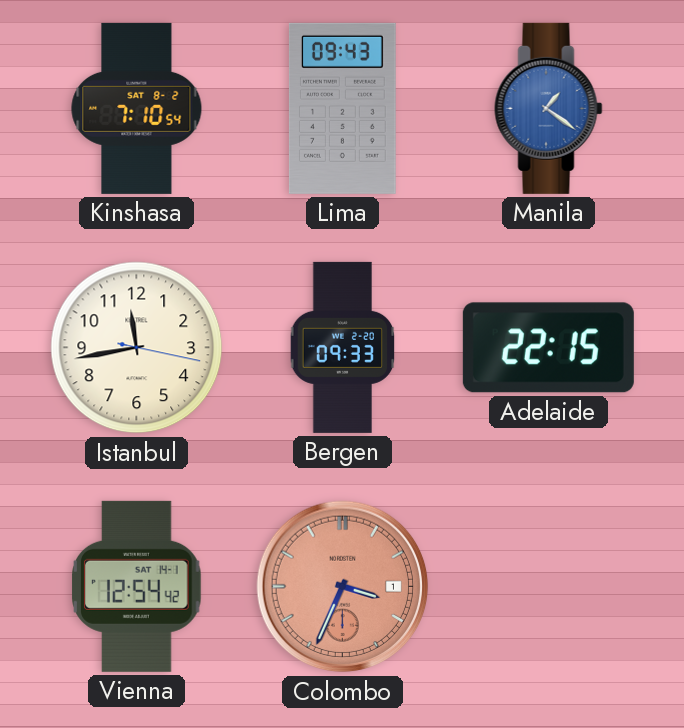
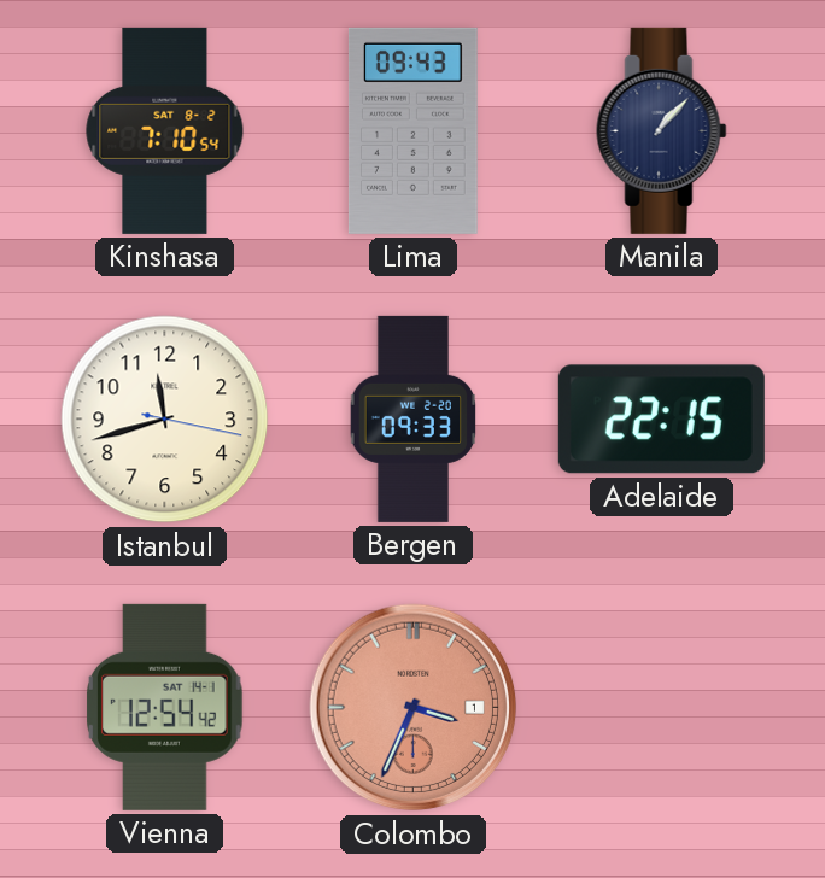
Manila: 1:21 -> 1:07
Manila dial: blue -> navy
Istanbul: 11:43 -> 11:42
